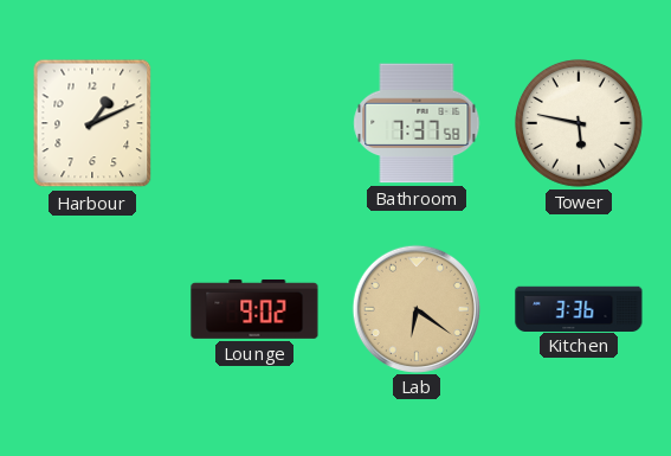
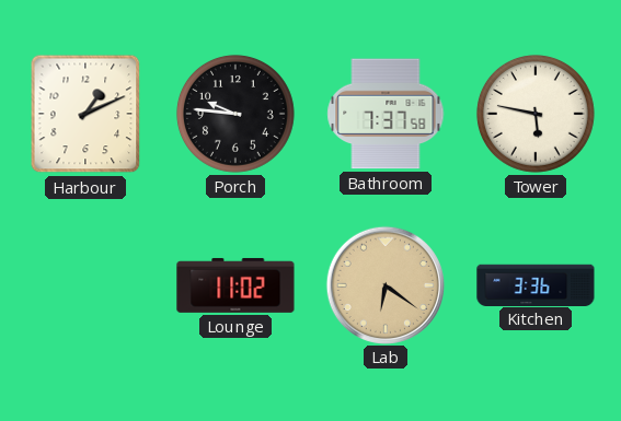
Porch: none -> 9:46
Lounge: 9:02 -> 11:02
